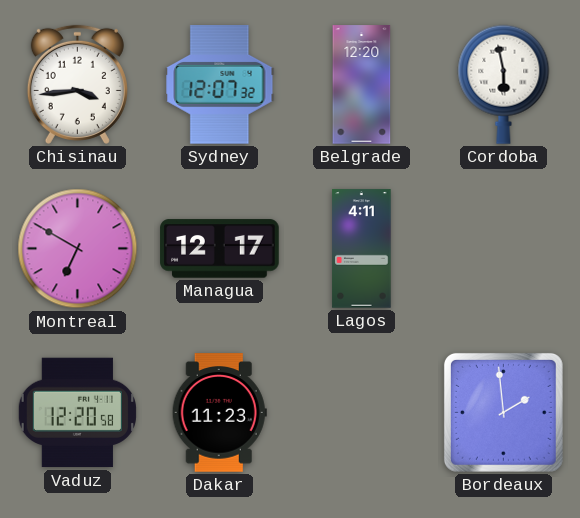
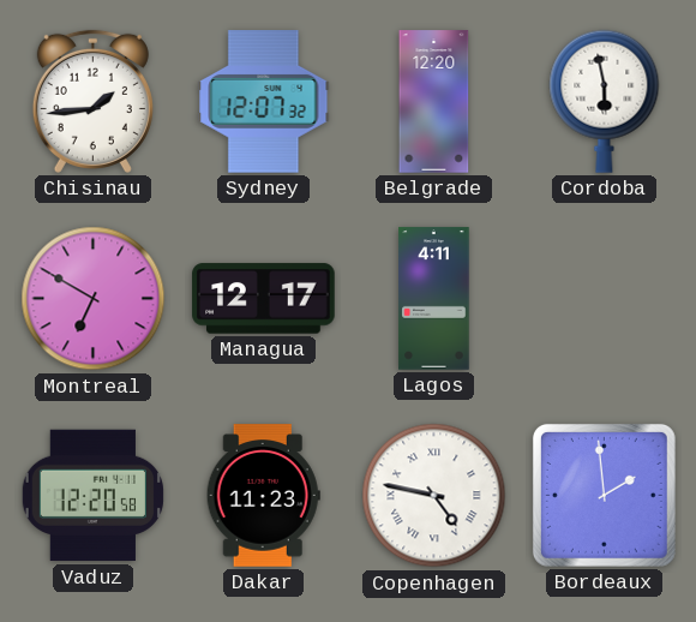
Chisinau: 3:44 -> 1:44
Copenhagen: none -> 4:47
